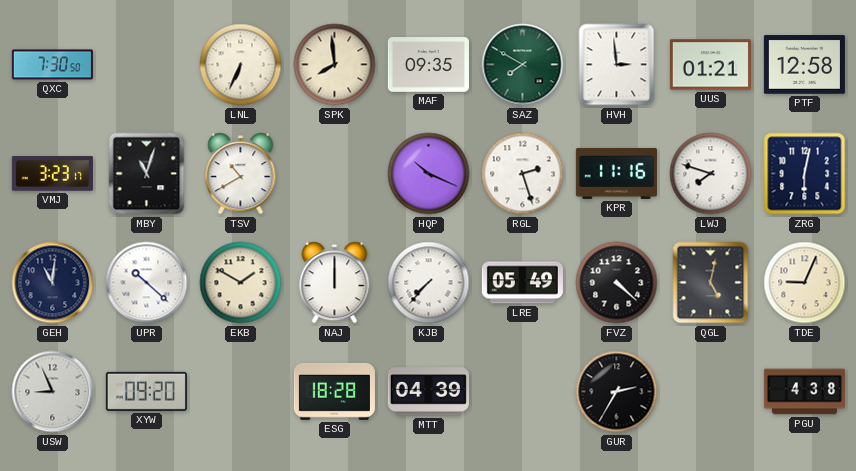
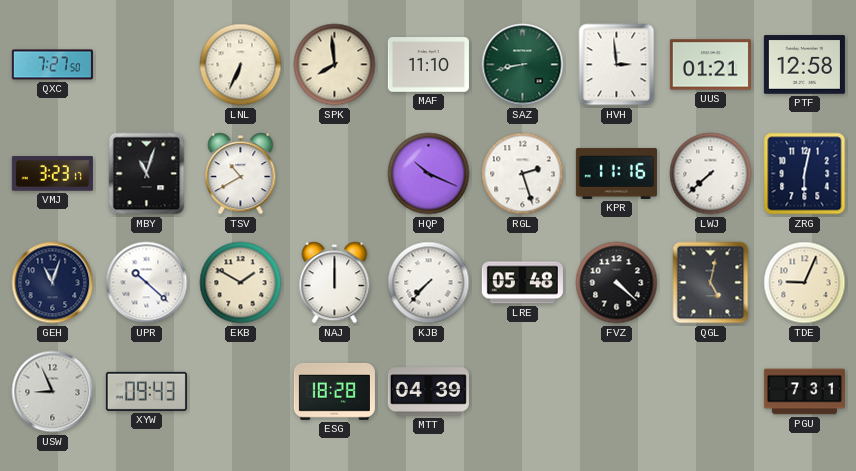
QXC: 7:30 -> 7:27
MAF: 09:35 -> 11:10
SAZ: 7:50 -> 8:43
LWJ: 7:48 -> 7:38
GEH: 11:01 -> 11:03
LRE: 05:49 -> 05:48
XYW: 09:20 -> 09:43
GUR: 2:35 -> none
PGU: 4:38 -> 7:31
